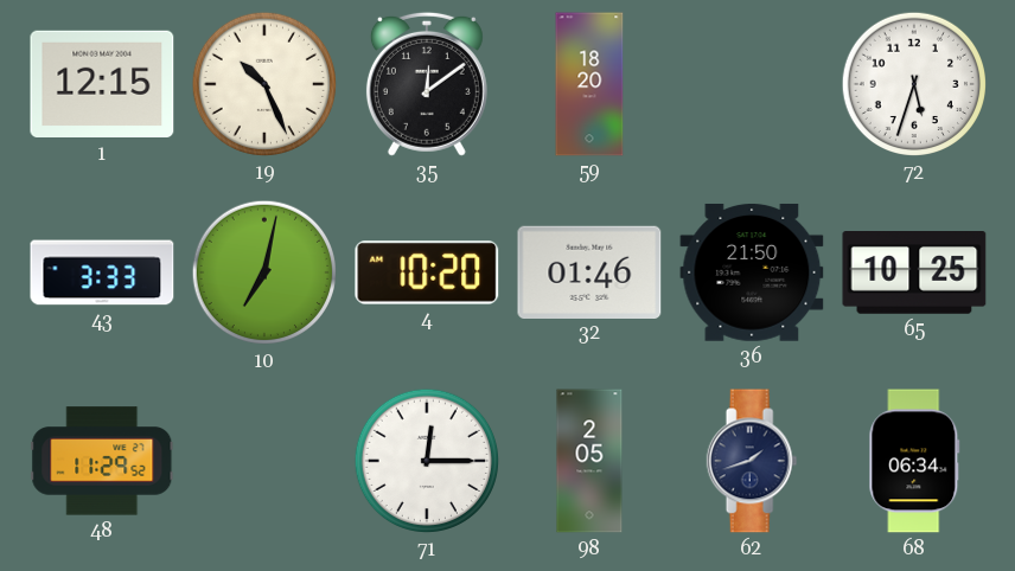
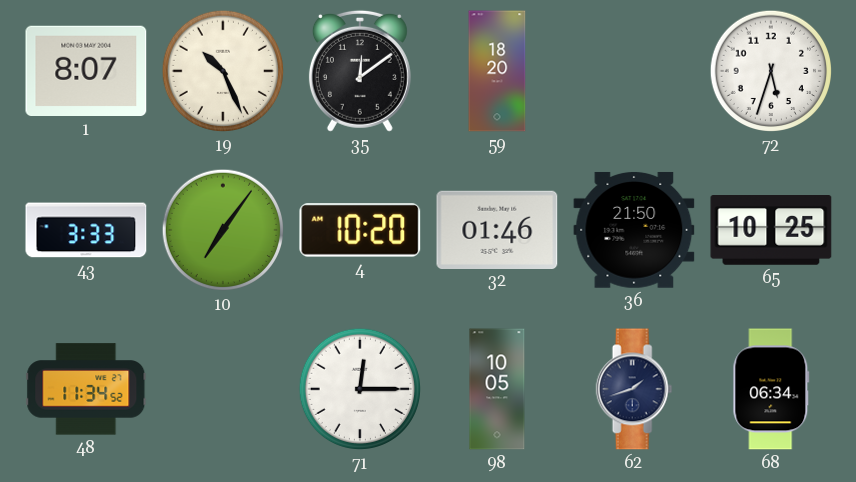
1: 12:15 -> 8:07
10: 7:02 -> 7:06
48: 11:29 -> 11:34
98: 2:05 -> 10:05
